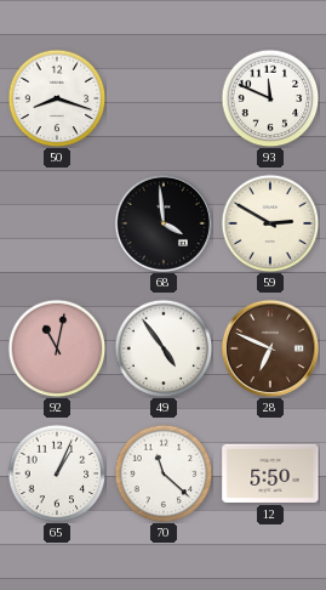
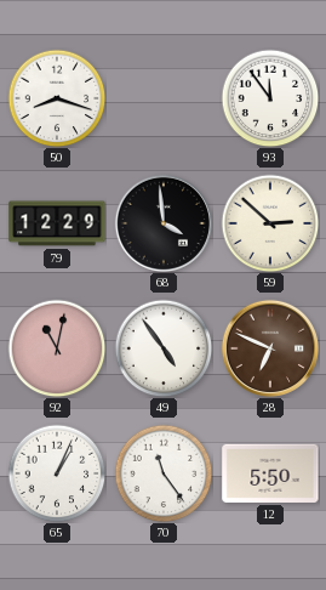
93: 11:49 -> 11:54
79: none -> 12:29
59: 2:50 -> 2:52
70: 11:22 -> 11:24
